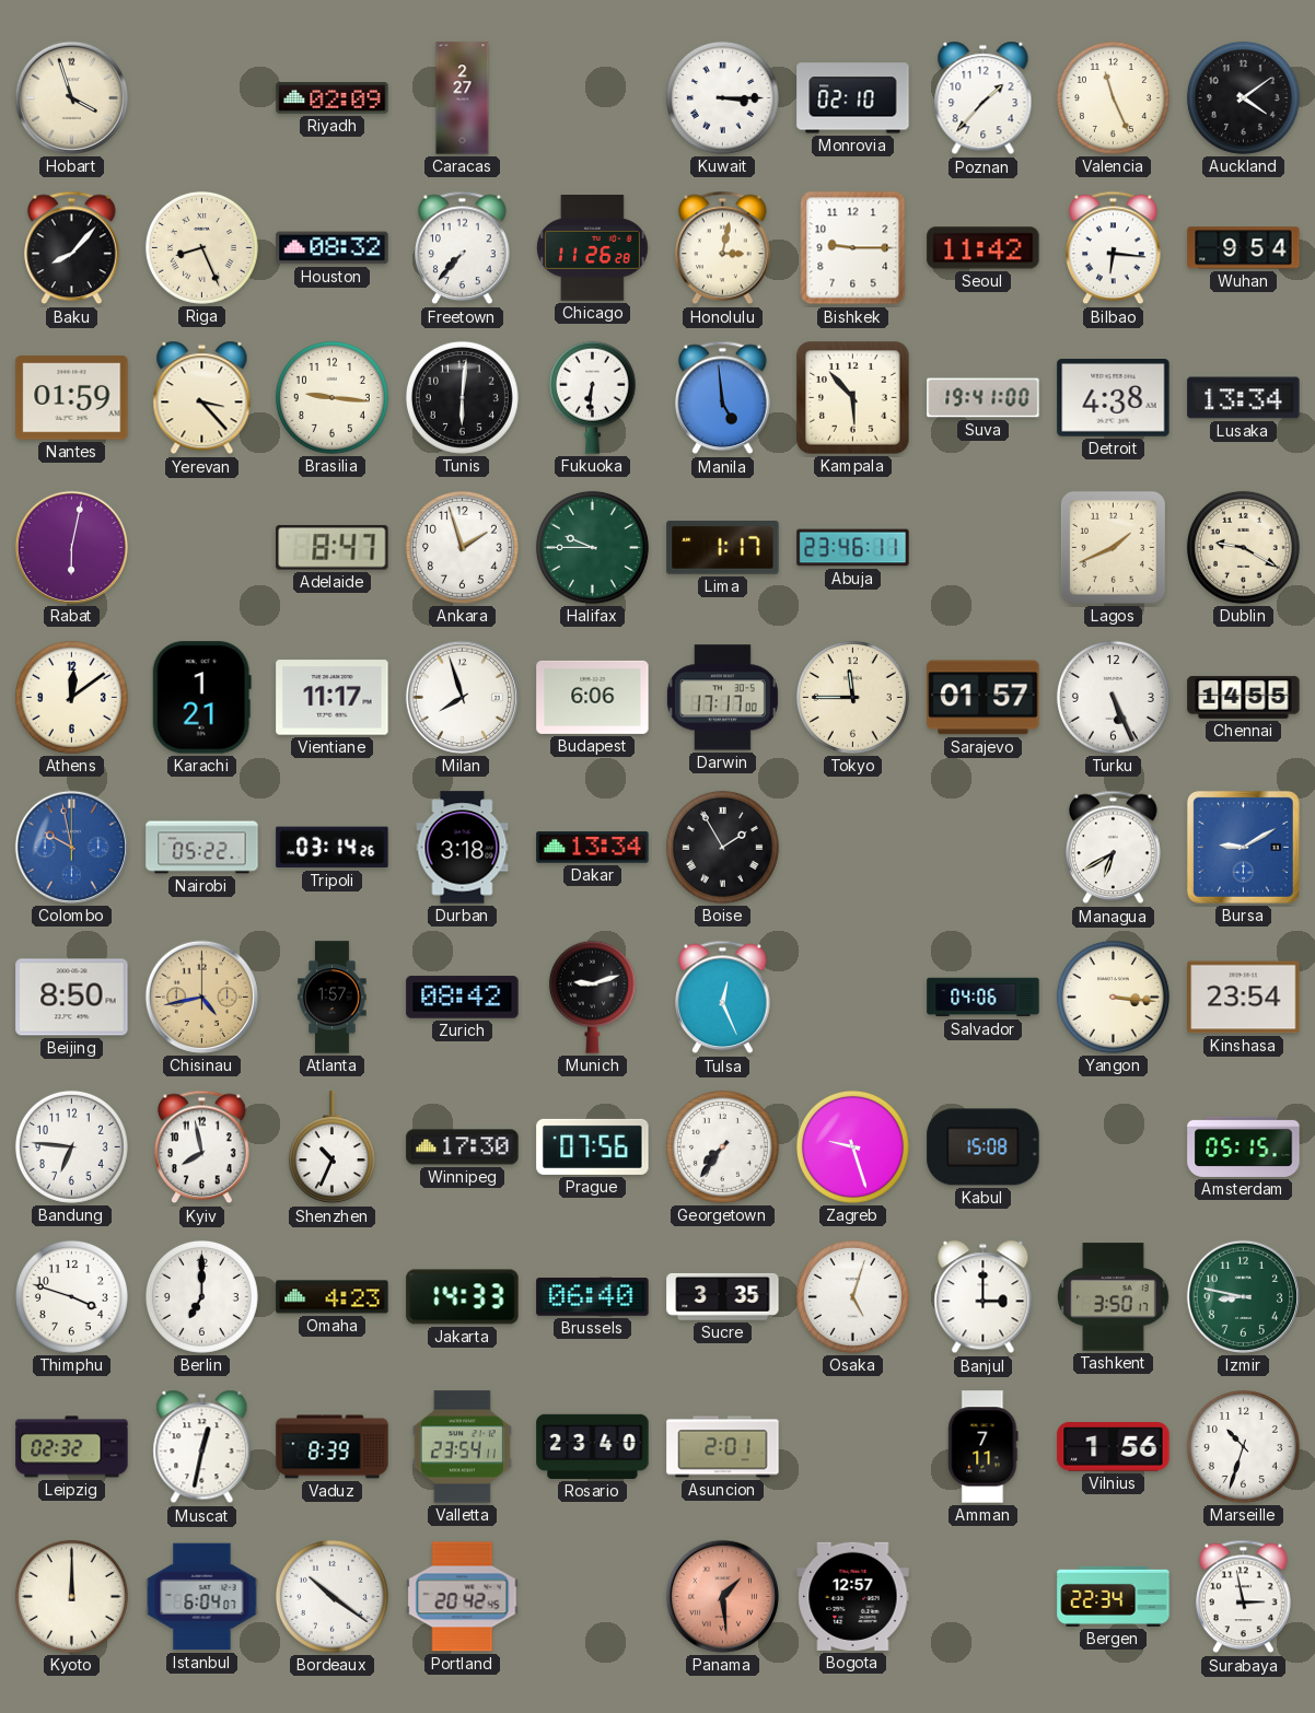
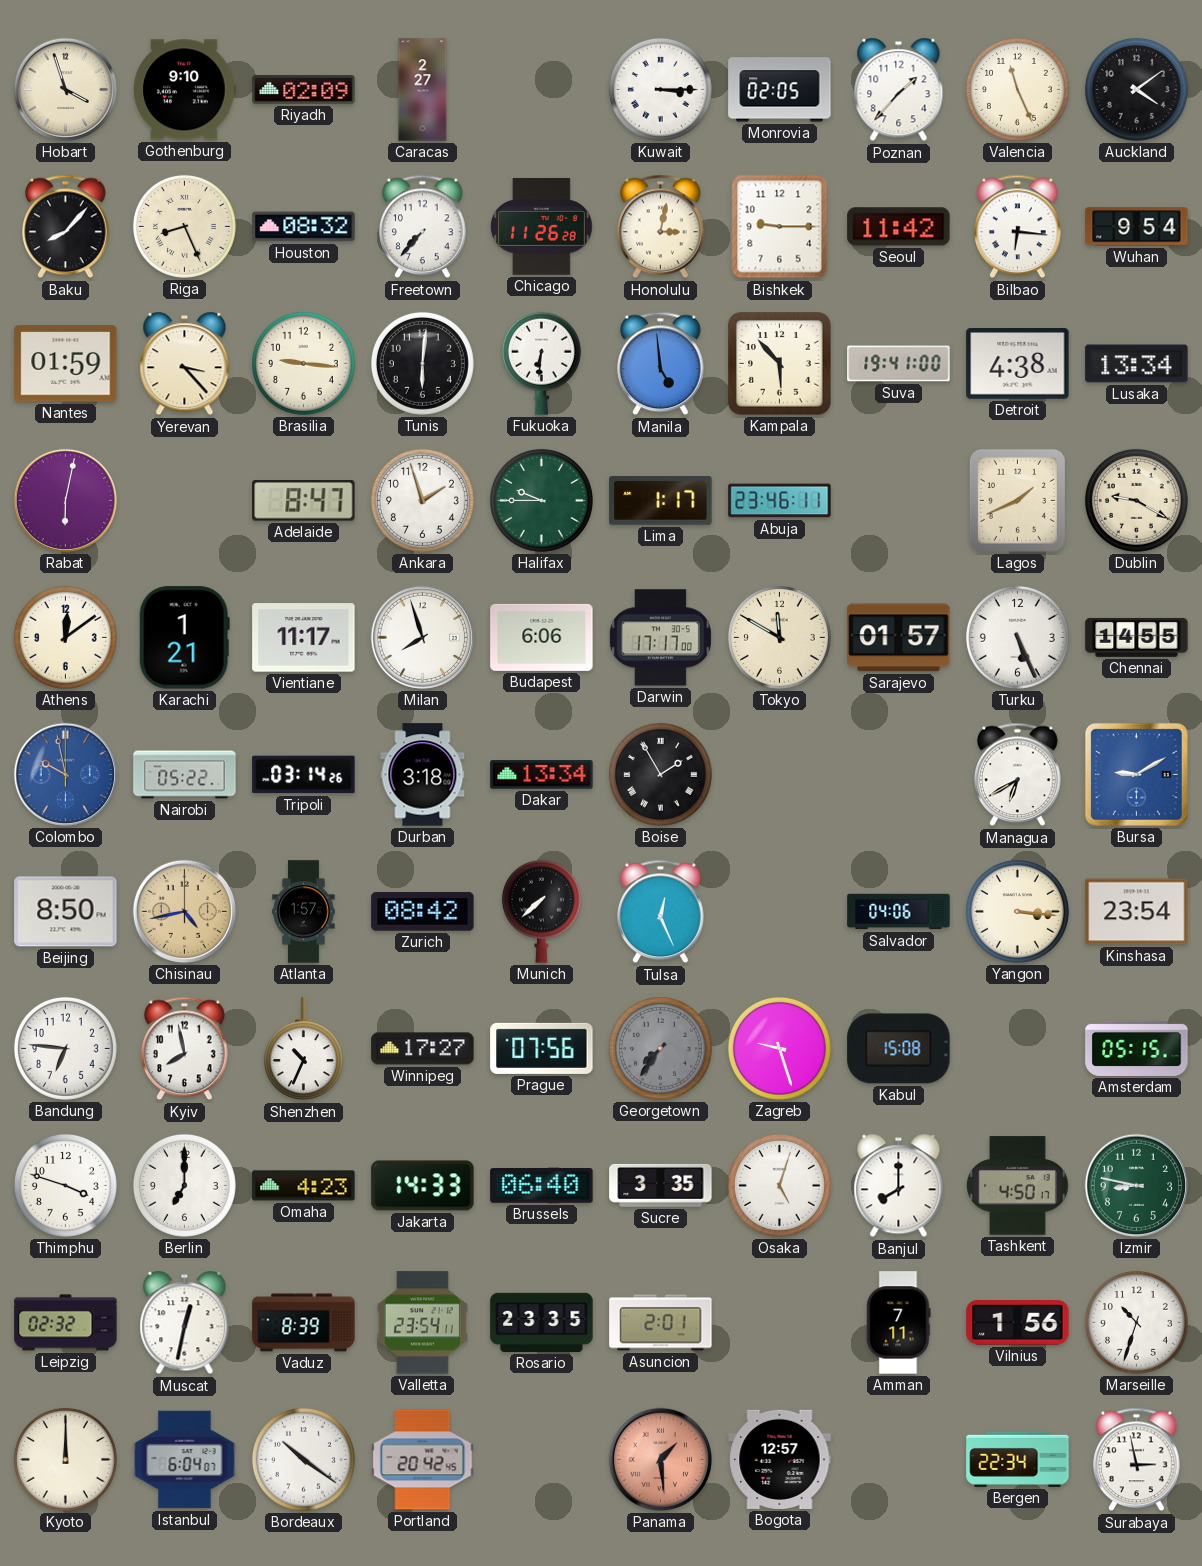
Gothenburg: none -> 9:10
Monrovia: 02:10 -> 02:05
Tokyo: 11:45 -> 11:50
Munich: 9:12 -> 7:38
Winnipeg: 17:30 -> 17:27
Georgetown dial: white -> grey
Banjul: 3:00 -> 8:00
Tashkent: 3:50 -> 4:50
Rosario: 23:40 -> 23:35
